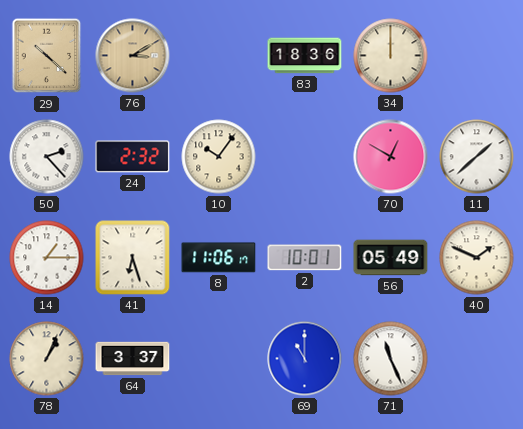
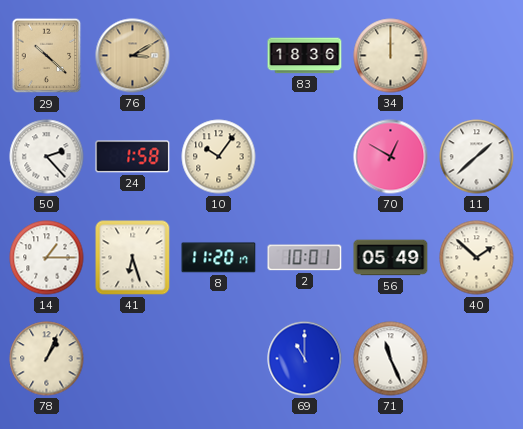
24: 2:32 -> 1:58
8: 11:06 -> 11:20
40: 1:49 -> 1:52
64: 3:37 -> none
